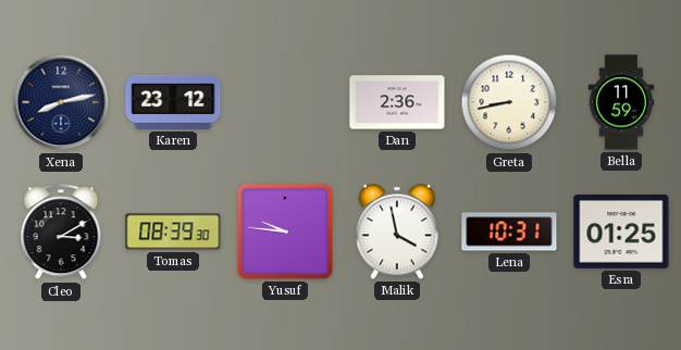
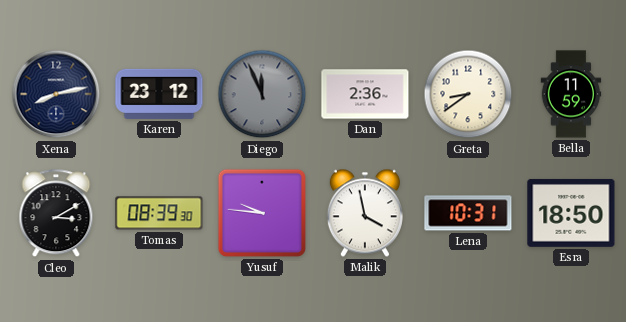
Diego: none -> 11:56
Greta: 8:43 -> 8:39
Esra: 01:25 -> 18:50
